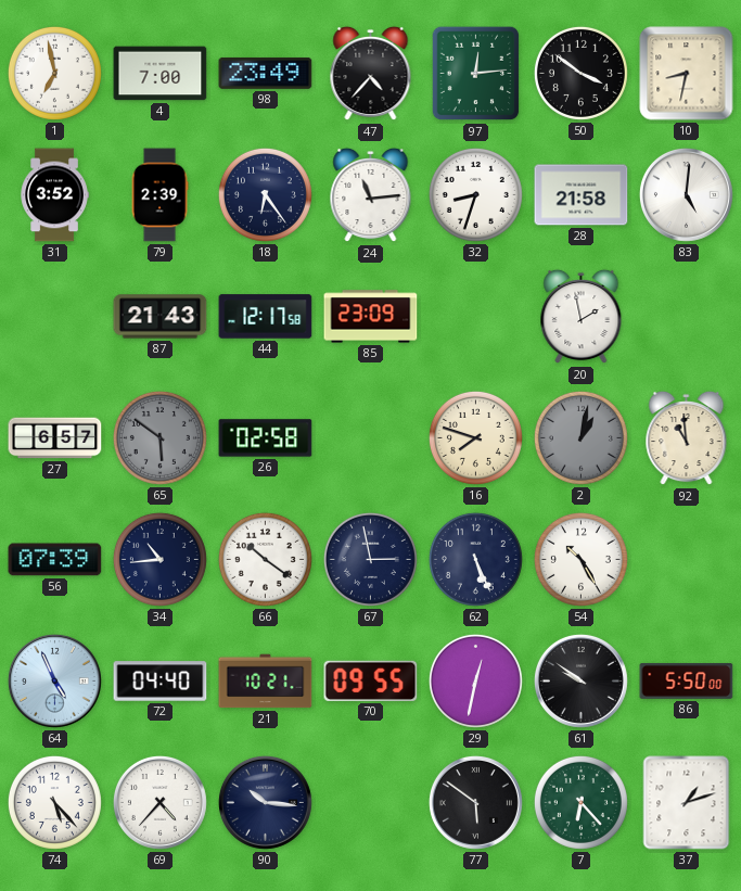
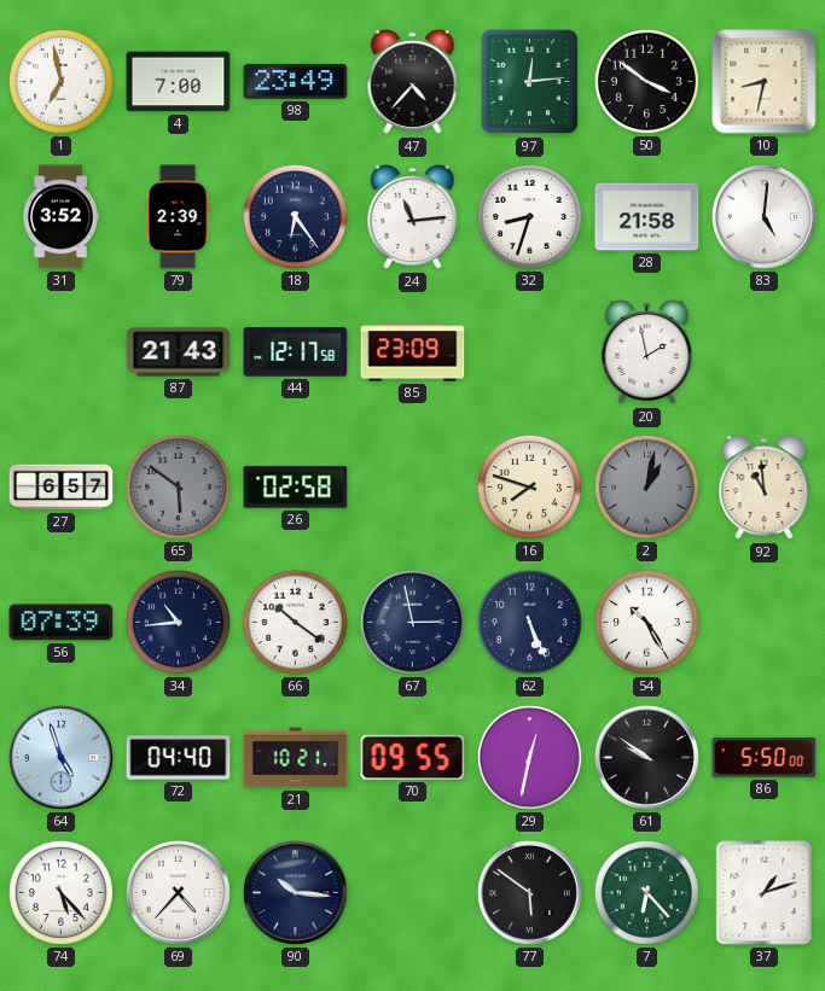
64: 4:56 -> 4:57
